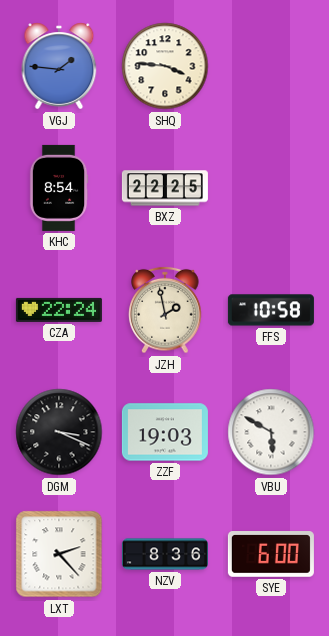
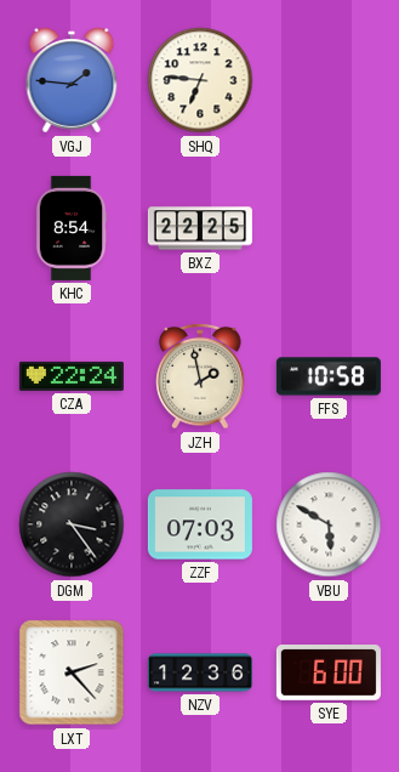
SHQ: 3:46 -> 6:46
DGM: 3:19 -> 3:24
ZZF: 19:03 -> 07:03
NZV: 8:36 -> 12:36
